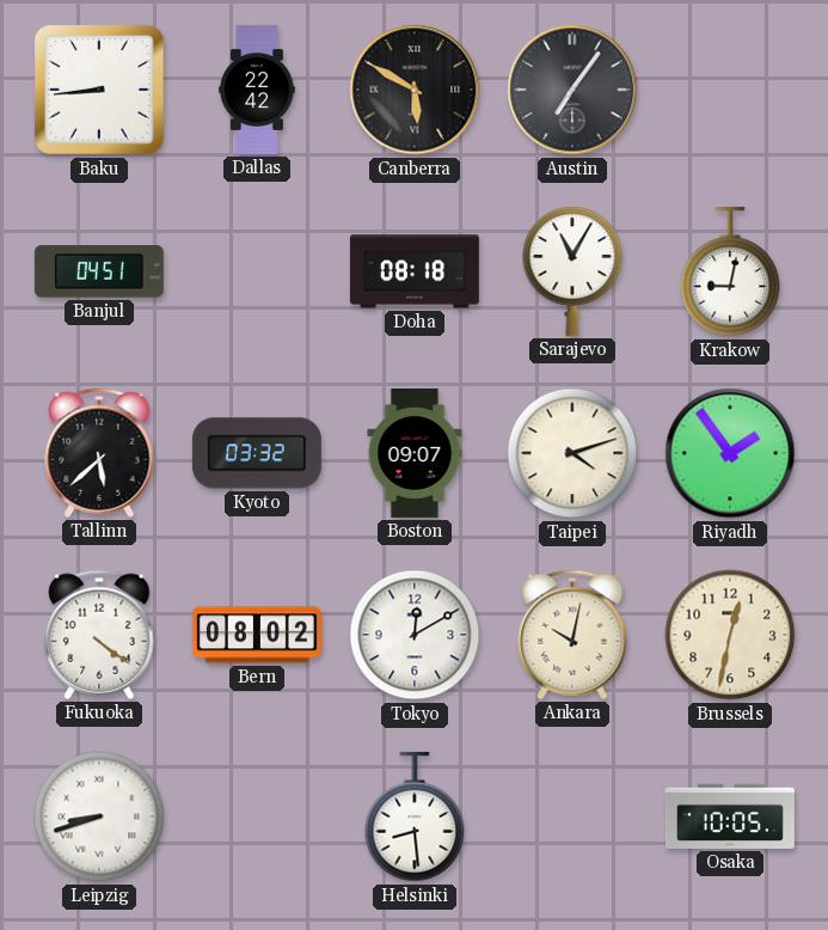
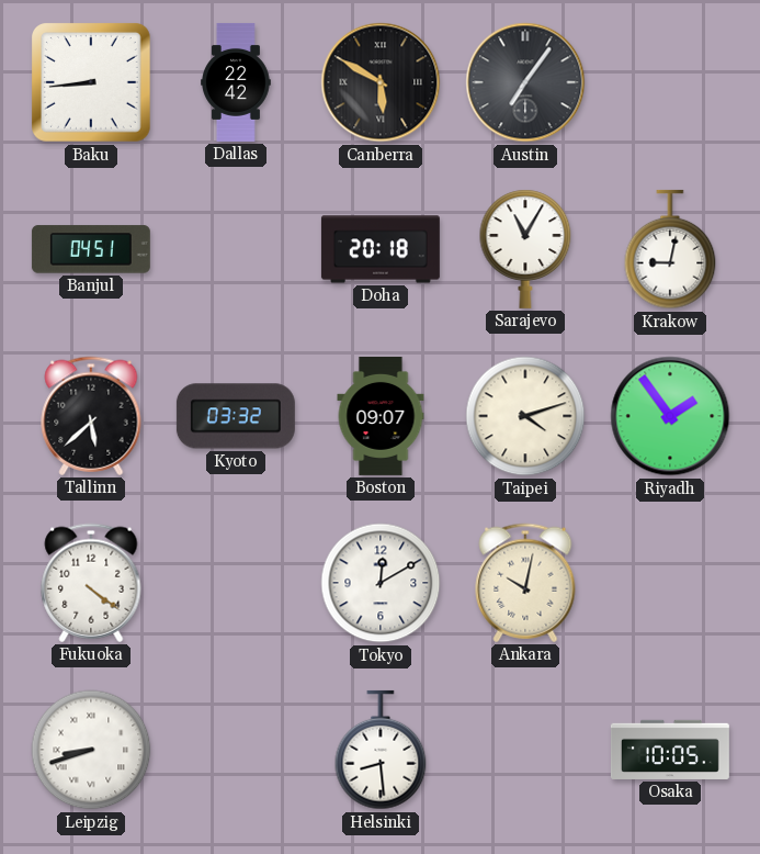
Doha: 08:18 -> 20:18
Bern: 08:02 -> none
Brussels: 12:32 -> none
